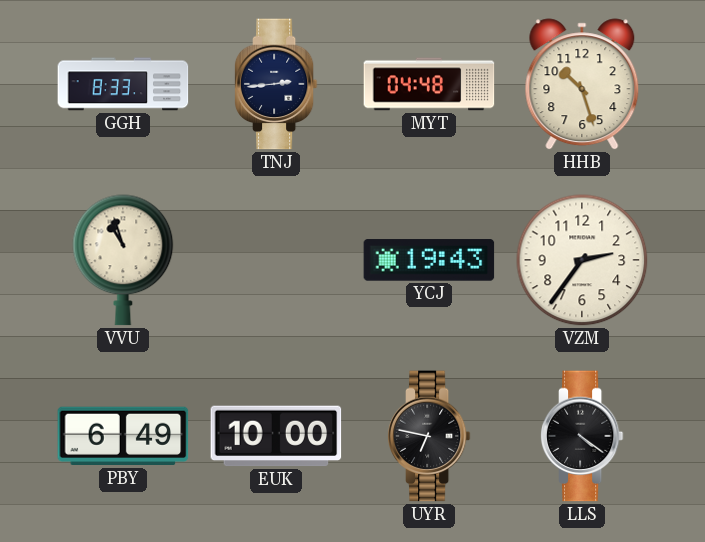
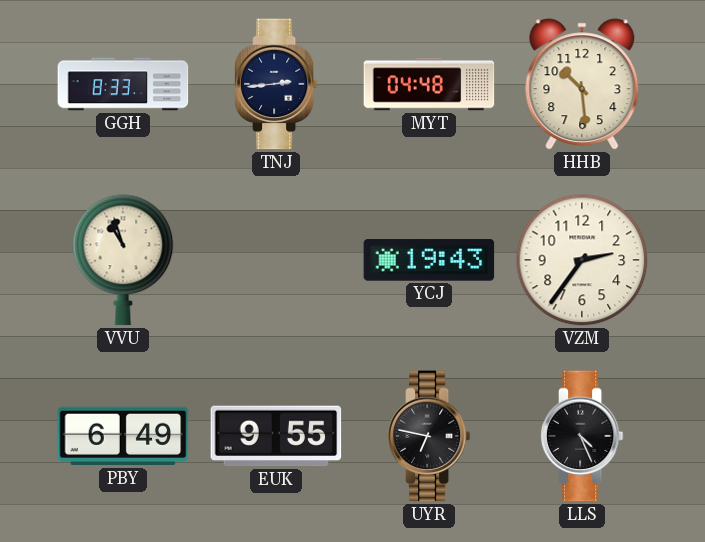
HHB: 10:27 -> 10:29
EUK: 10:00 -> 9:55
LLS: 4:21 -> 4:26
